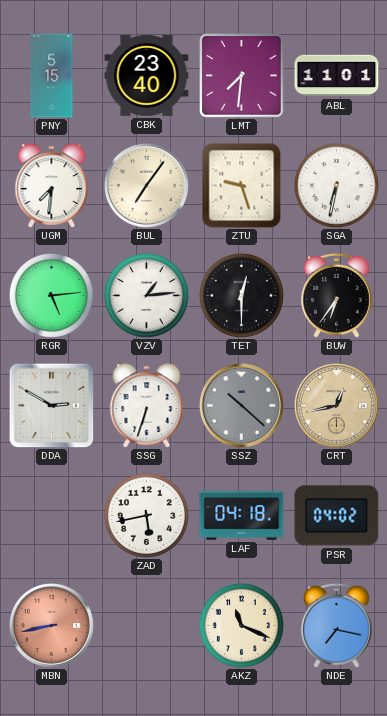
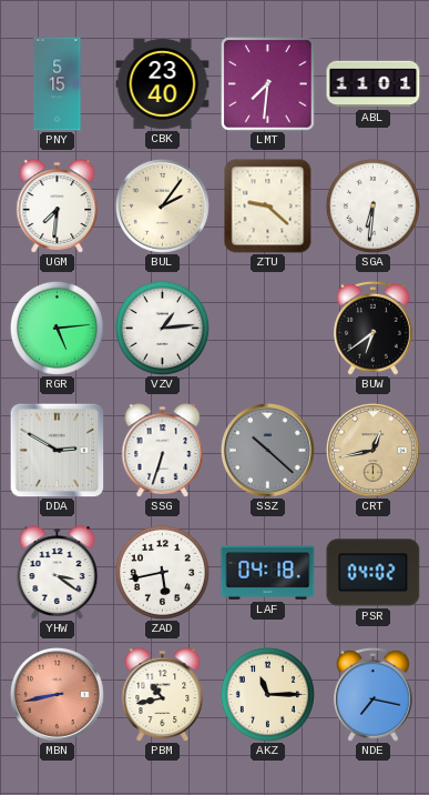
BUL: 7:06 -> 2:06
ZTU: 9:27 -> 9:22
SGA: 6:32 -> 6:31
TET: 12:30 -> none
BUW: 6:36 -> 6:39
YHW: none -> 3:21
PBM: none -> 10:43
AKZ: 11:19 -> 11:15
